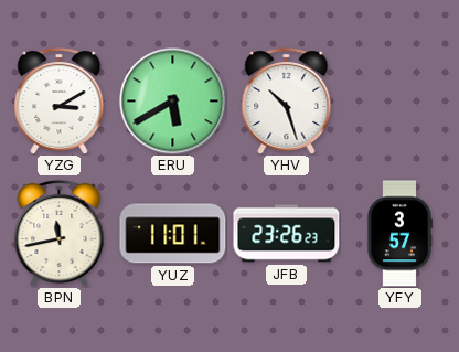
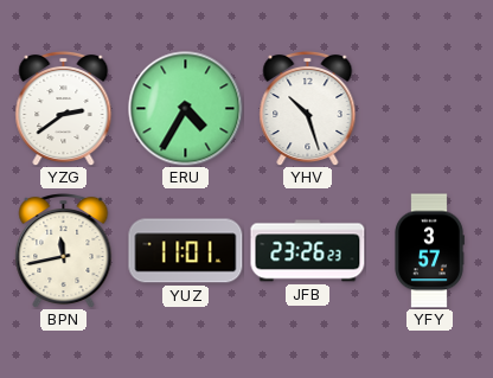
YZG: 3:10 -> 2:39
ERU: 5:40 -> 4:35
